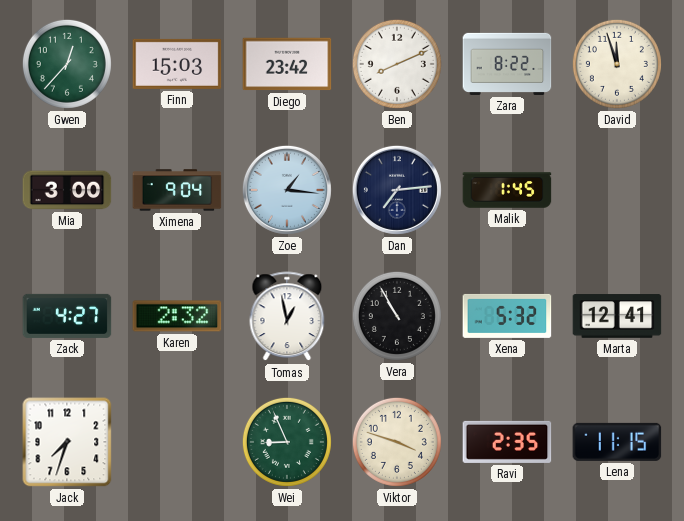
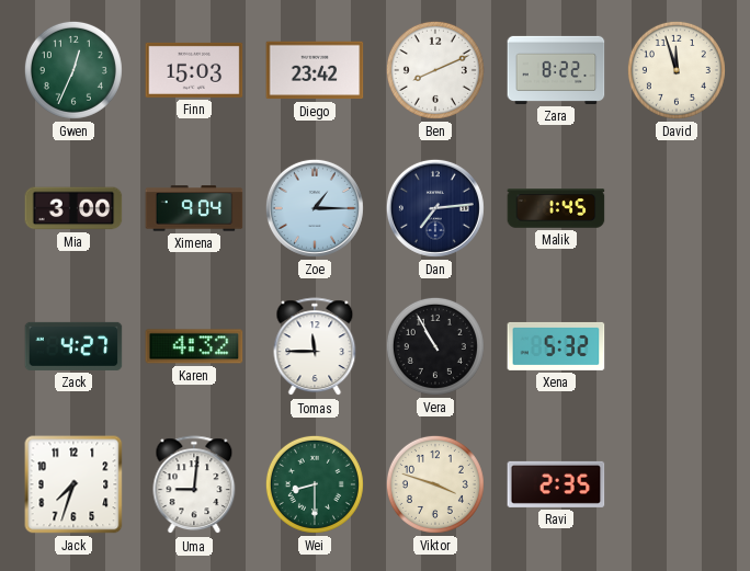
Gwen: 12:37 -> 12:34
Zoe: 1:16 -> 1:15
Karen: 2:32 -> 4:32
Tomas: 12:58 -> 11:45
Marta: 12:41 -> none
Uma: none -> 9:01
Wei: 8:56 -> 8:30
Lena: 11:15 -> none
